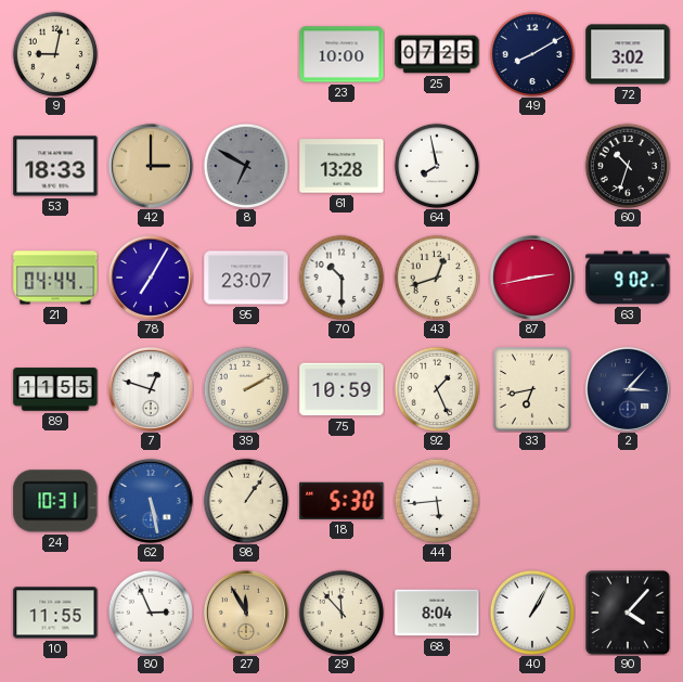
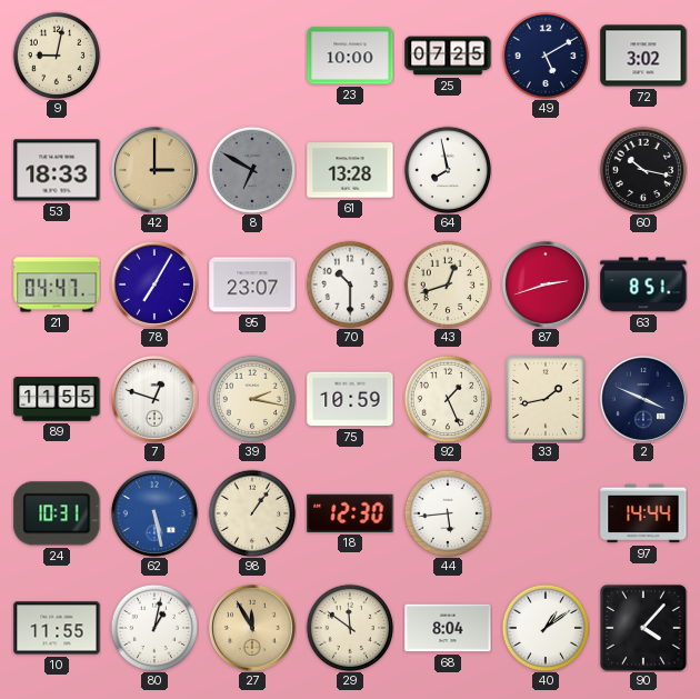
49: 8:10 -> 5:10
60: 10:33 -> 10:17
21: 04:44 -> 04:47
87: 2:43 -> 2:42
63: 9:02 -> 8:51
39: 2:10 -> 2:17
33: 6:43 -> 1:43
2: 3:07 -> 3:49
18: 5:30 -> 12:30
97: none -> 14:44
80: 2:56 -> 1:02
29: 11:53 -> 11:51
40: 1:05 -> 1:09
